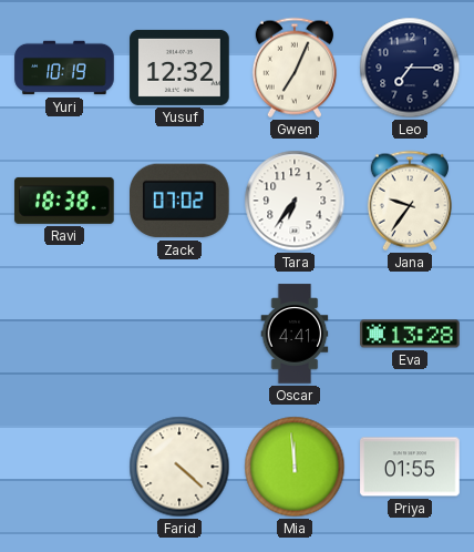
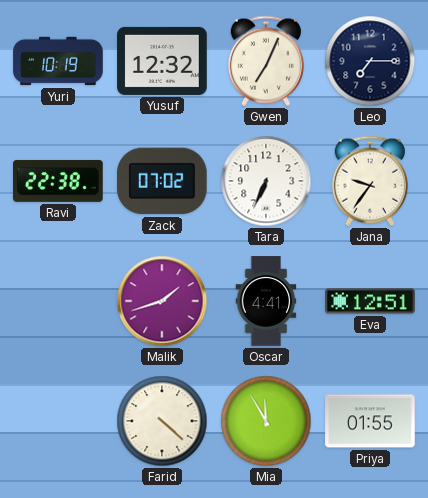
Ravi: 18:38 -> 22:38
Tara: 6:36 -> 6:34
Malik: none -> 1:42
Eva: 13:28 -> 12:51
Mia: 11:59 -> 11:55
